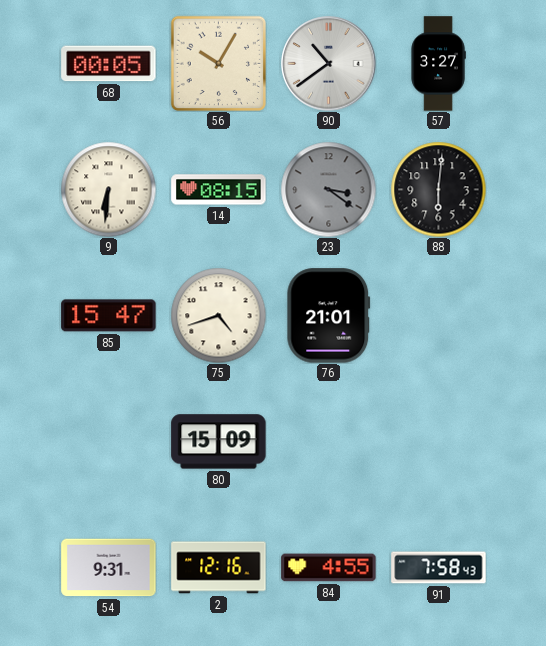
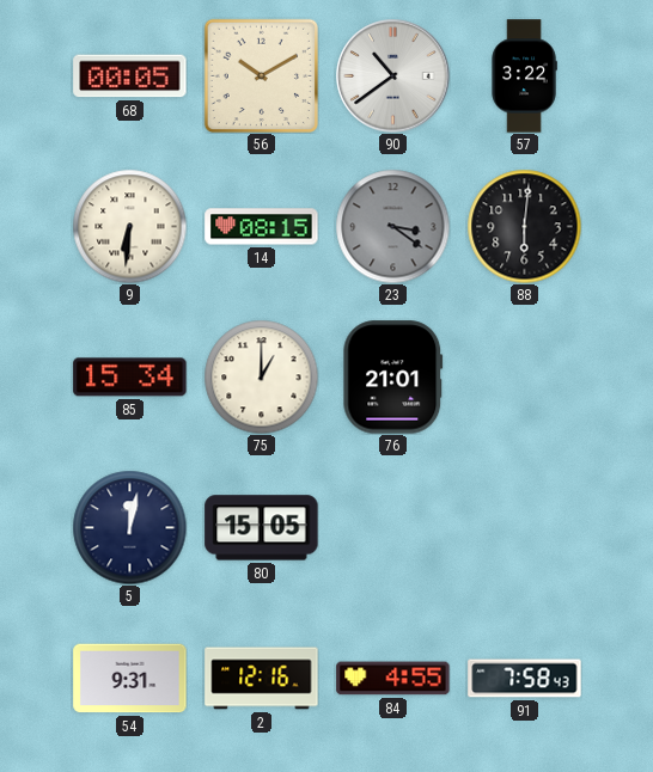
56: 10:05 -> 10:10
57: 3:27 -> 3:22
85: 15:47 -> 15:34
75: 4:42 -> 1:00
5: none -> 12:02
80: 15:09 -> 15:05
